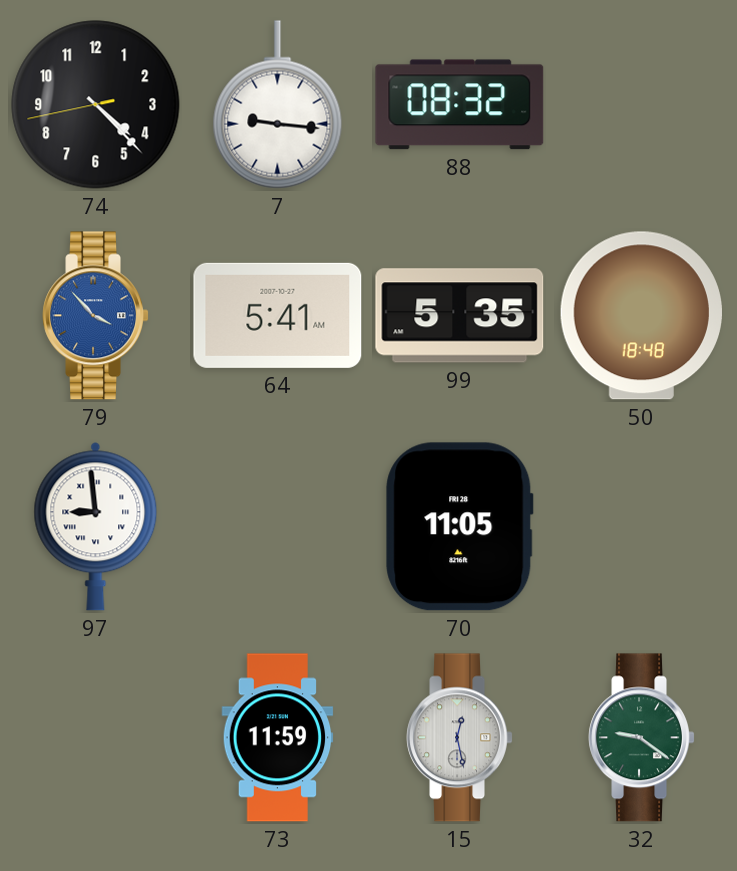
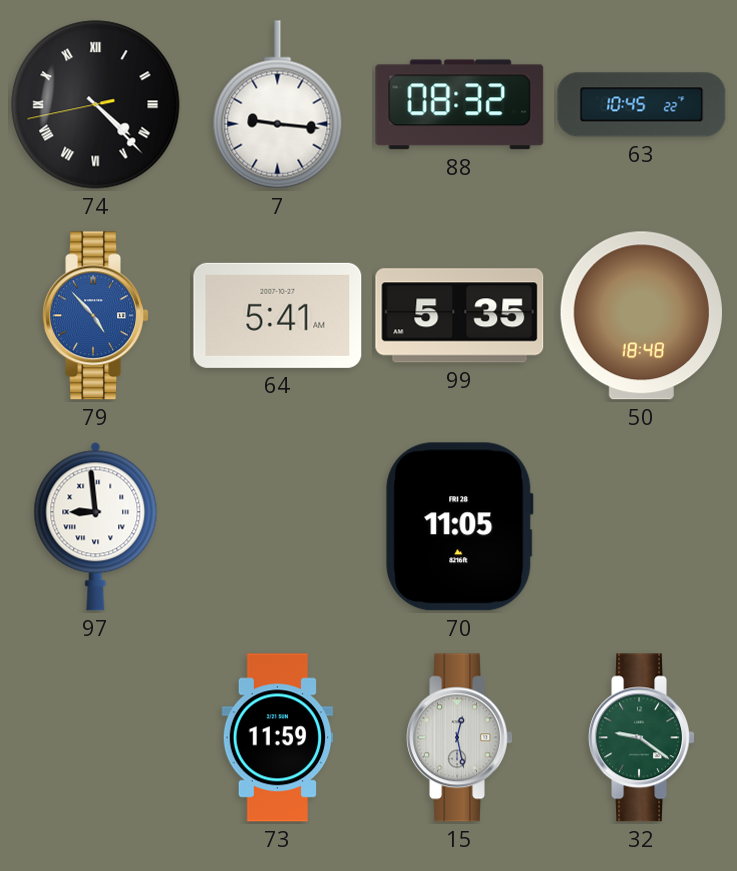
74 numerals: Arabic -> Roman
63: none -> 10:45
79: 3:53 -> 4:53
